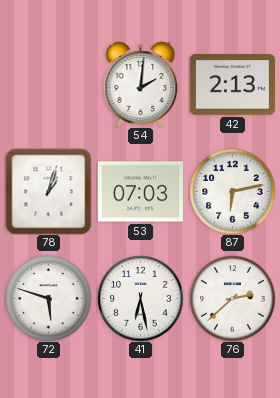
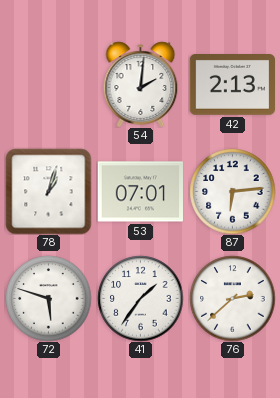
53: 07:03 -> 07:01
87: 6:13 -> 6:14
41: 6:28 -> 1:36
